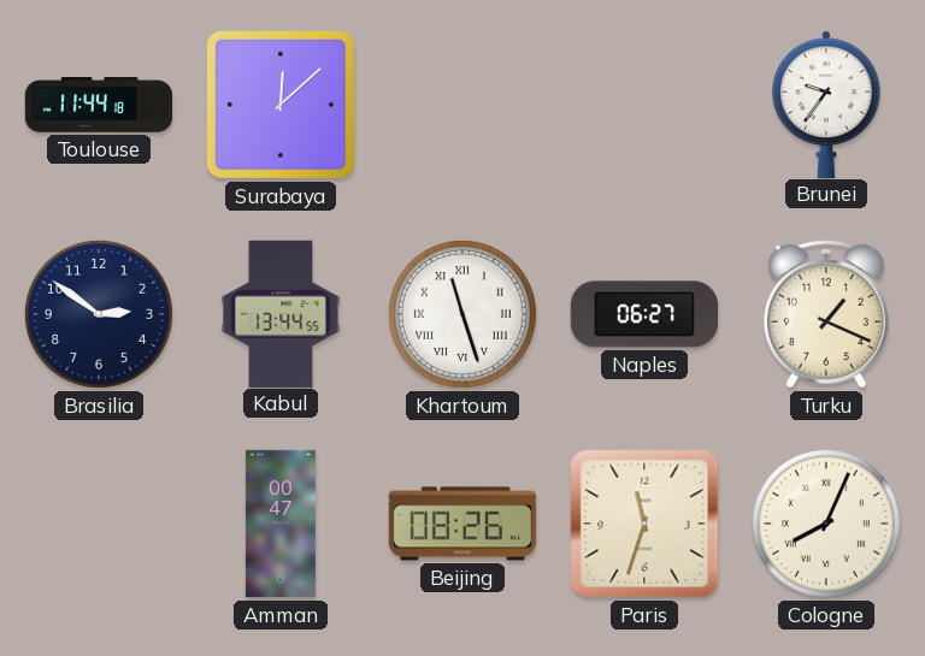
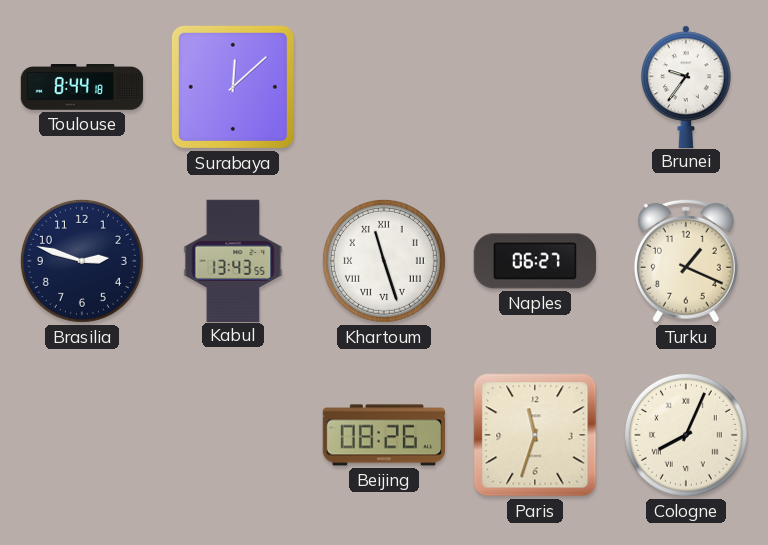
Toulouse: 11:44 -> 8:44
Brasilia: 2:51 -> 2:48
Kabul: 13:44 -> 13:43
Amman: 00:47 -> none
